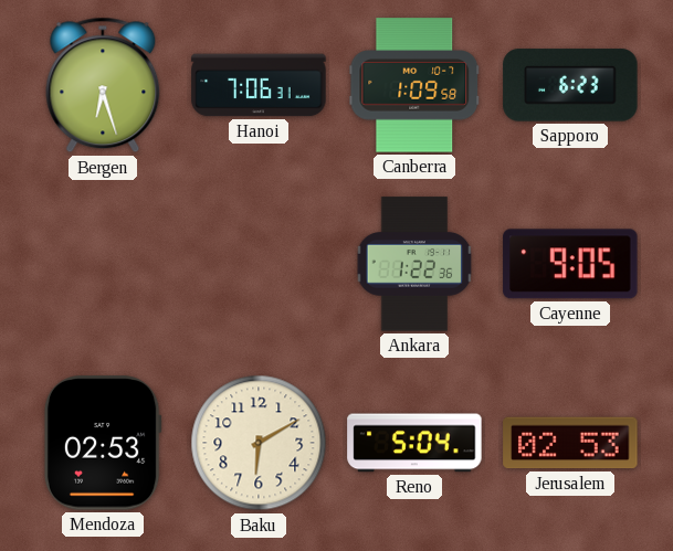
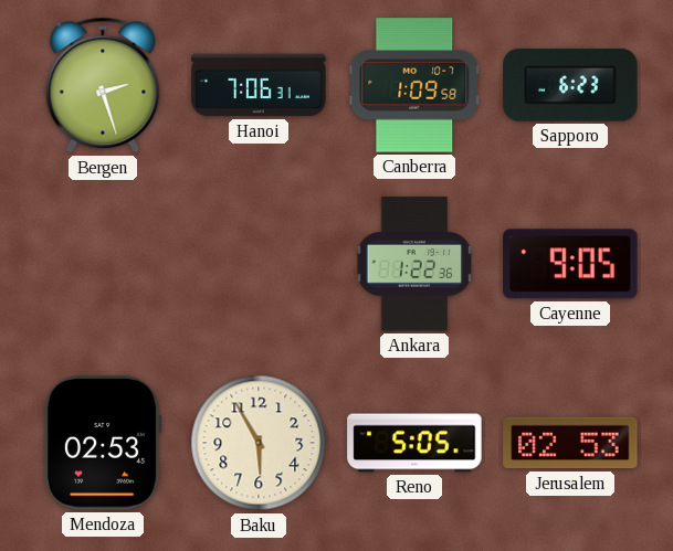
Bergen: 6:27 -> 2:27
Baku: 6:10 -> 5:55
Reno: 5:04 -> 5:05
